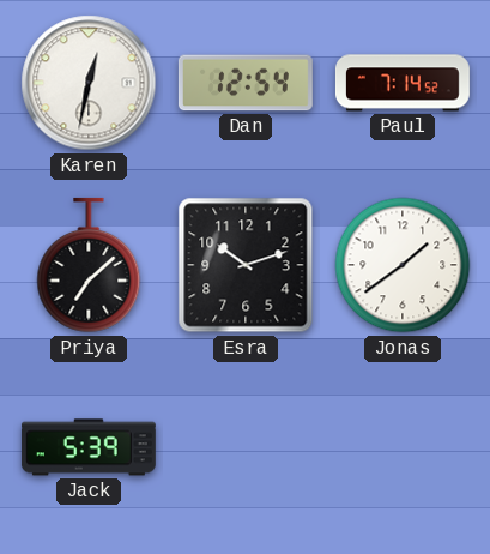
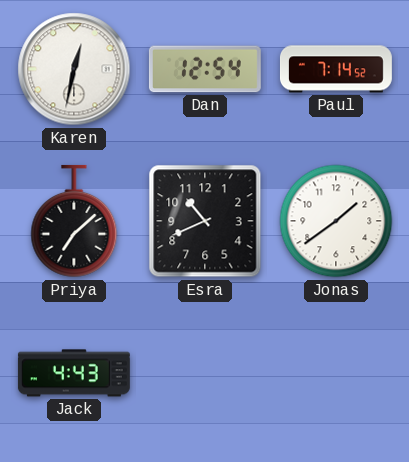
Esra: 10:12 -> 10:41
Jack: 5:39 -> 4:43
